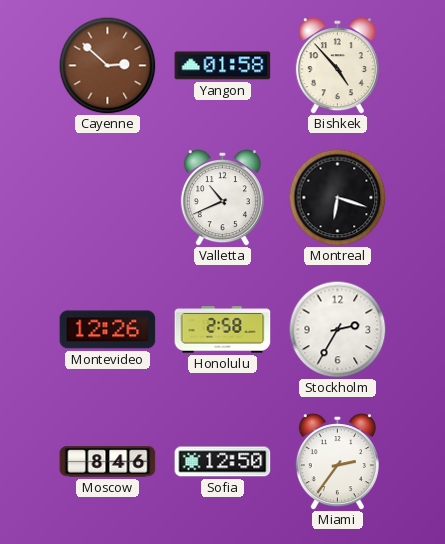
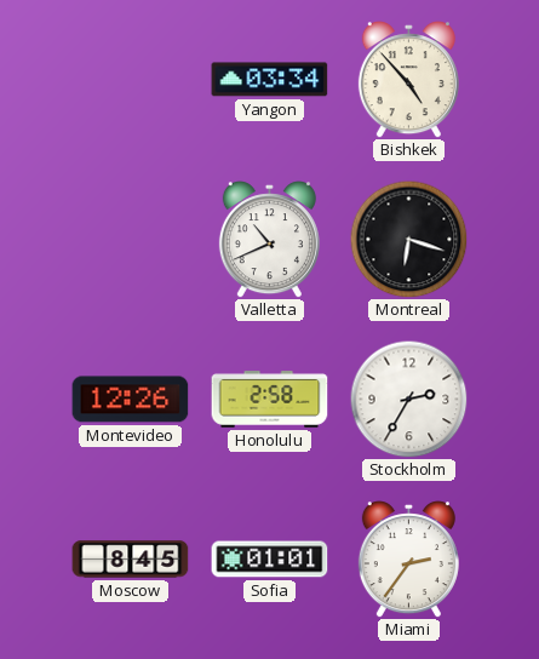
Cayenne: 2:52 -> none
Yangon: 01:58 -> 03:34
Moscow: 8:46 -> 8:45
Sofia: 12:50 -> 01:01
